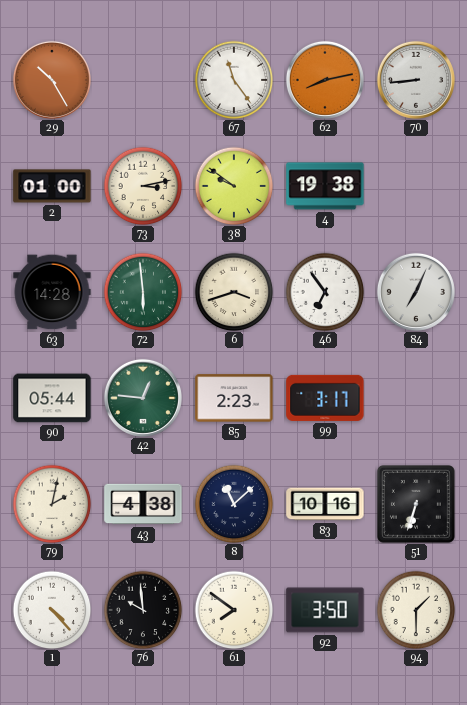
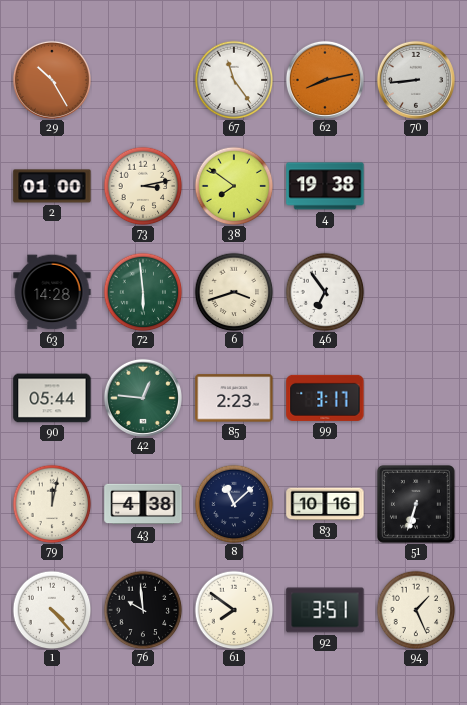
38: 9:51 -> 7:51
84: 7:04 -> none
79: 2:02 -> 12:02
92: 3:50 -> 3:51
94: 1:30 -> 1:26
